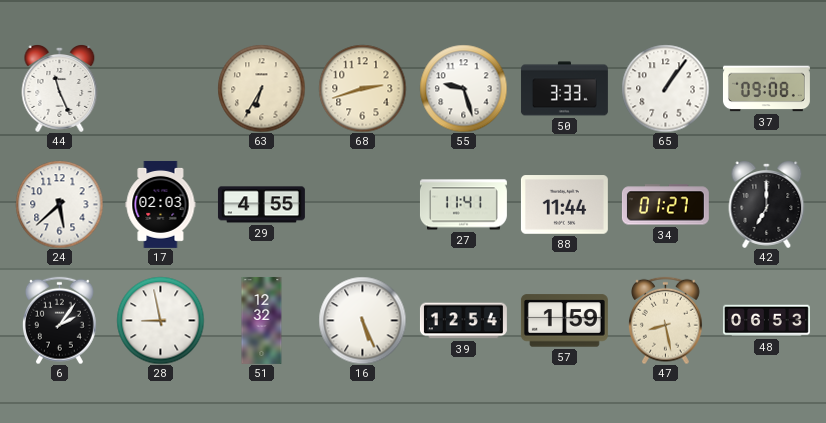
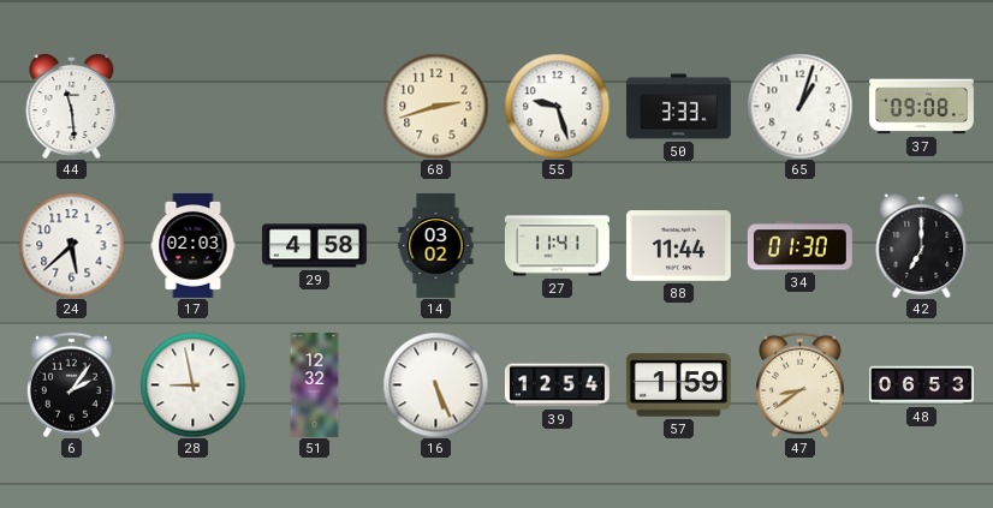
44: 11:26 -> 11:29
63: 6:35 -> none
65: 1:06 -> 1:03
29: 4:55 -> 4:58
14: none -> 03:02
34: 01:27 -> 01:30
47: 8:28 -> 8:39
